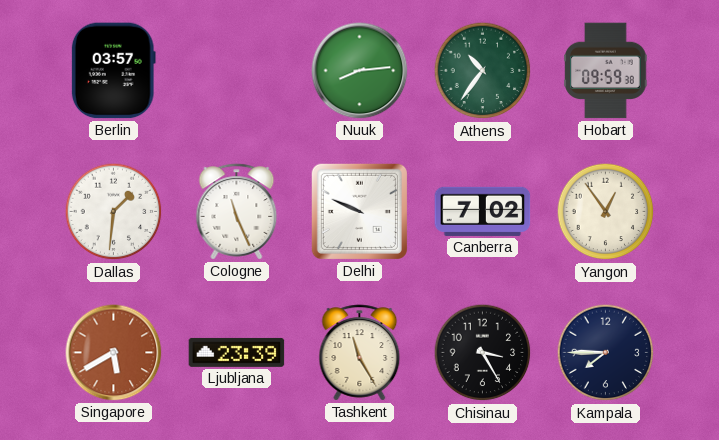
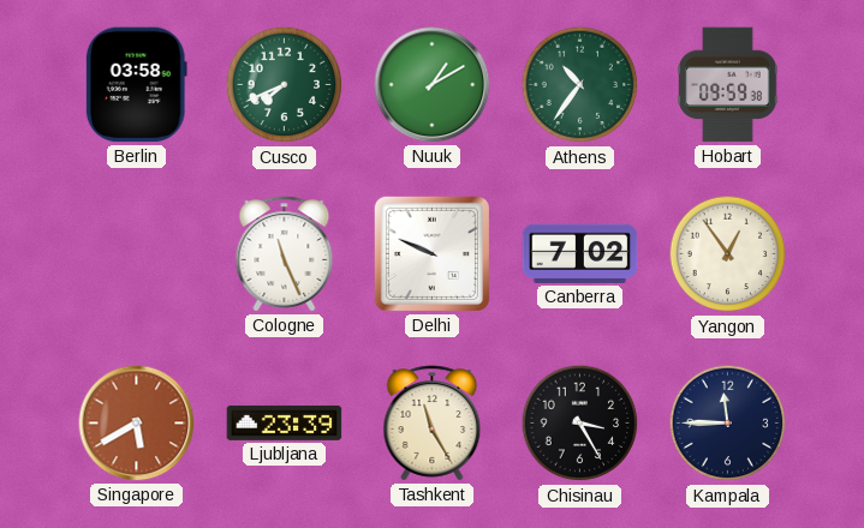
Berlin: 03:57 -> 03:58
Cusco: none -> 7:41
Nuuk: 8:14 -> 1:10
Dallas: 1:31 -> none
Kampala: 7:45 -> 11:45
